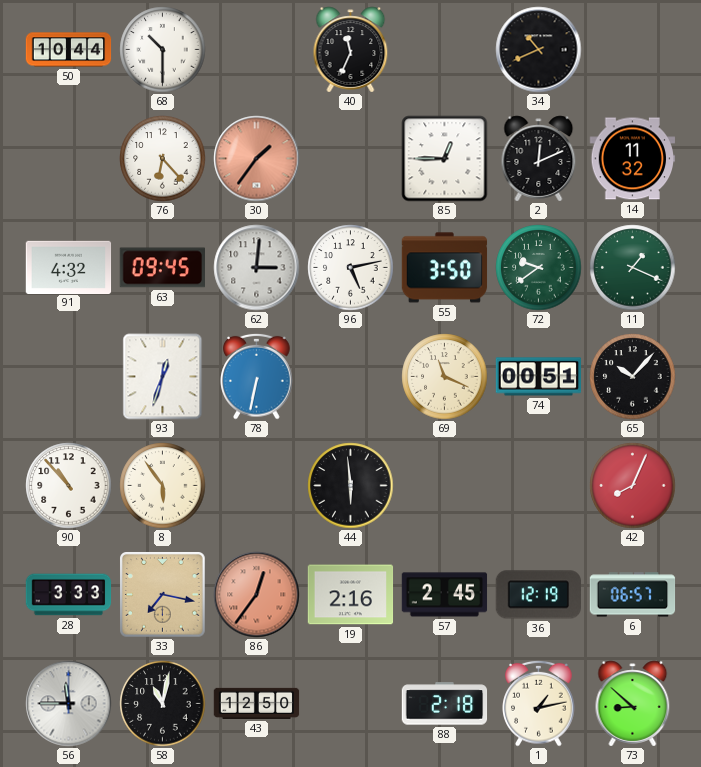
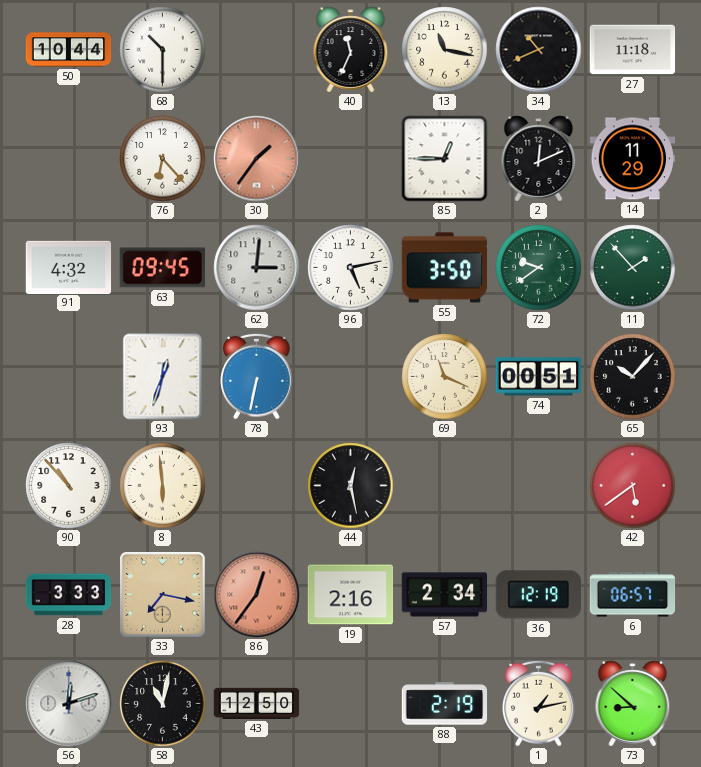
13: none -> 11:17
27: none -> 11:18
14: 11:32 -> 11:29
11: 1:19 -> 1:53
8: 5:54 -> 5:59
44: 5:59 -> 12:28
42: 8:04 -> 5:39
57: 2:45 -> 2:34
56: 11:45 -> 12:12
88: 2:18 -> 2:19
